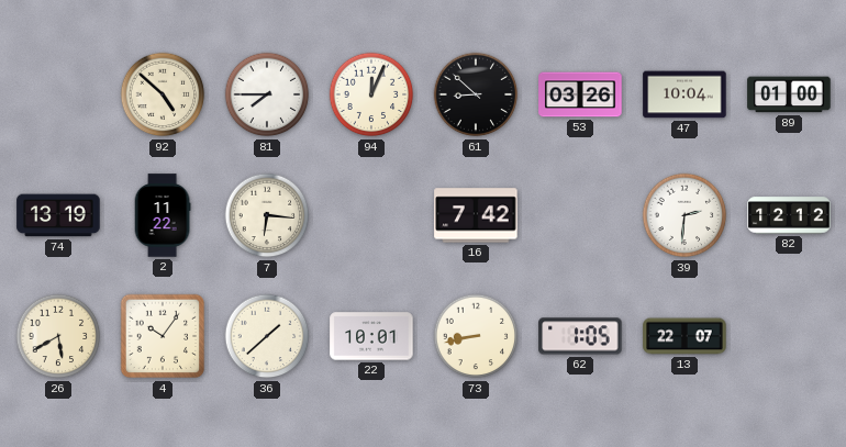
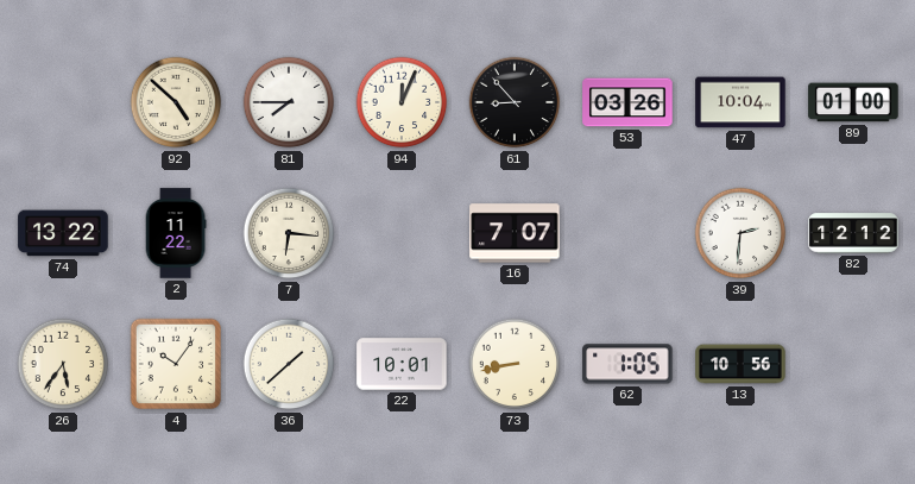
61: 8:52 -> 8:53
74: 13:19 -> 13:22
16: 7:42 -> 7:07
26: 5:40 -> 5:36
13: 22:07 -> 10:56
